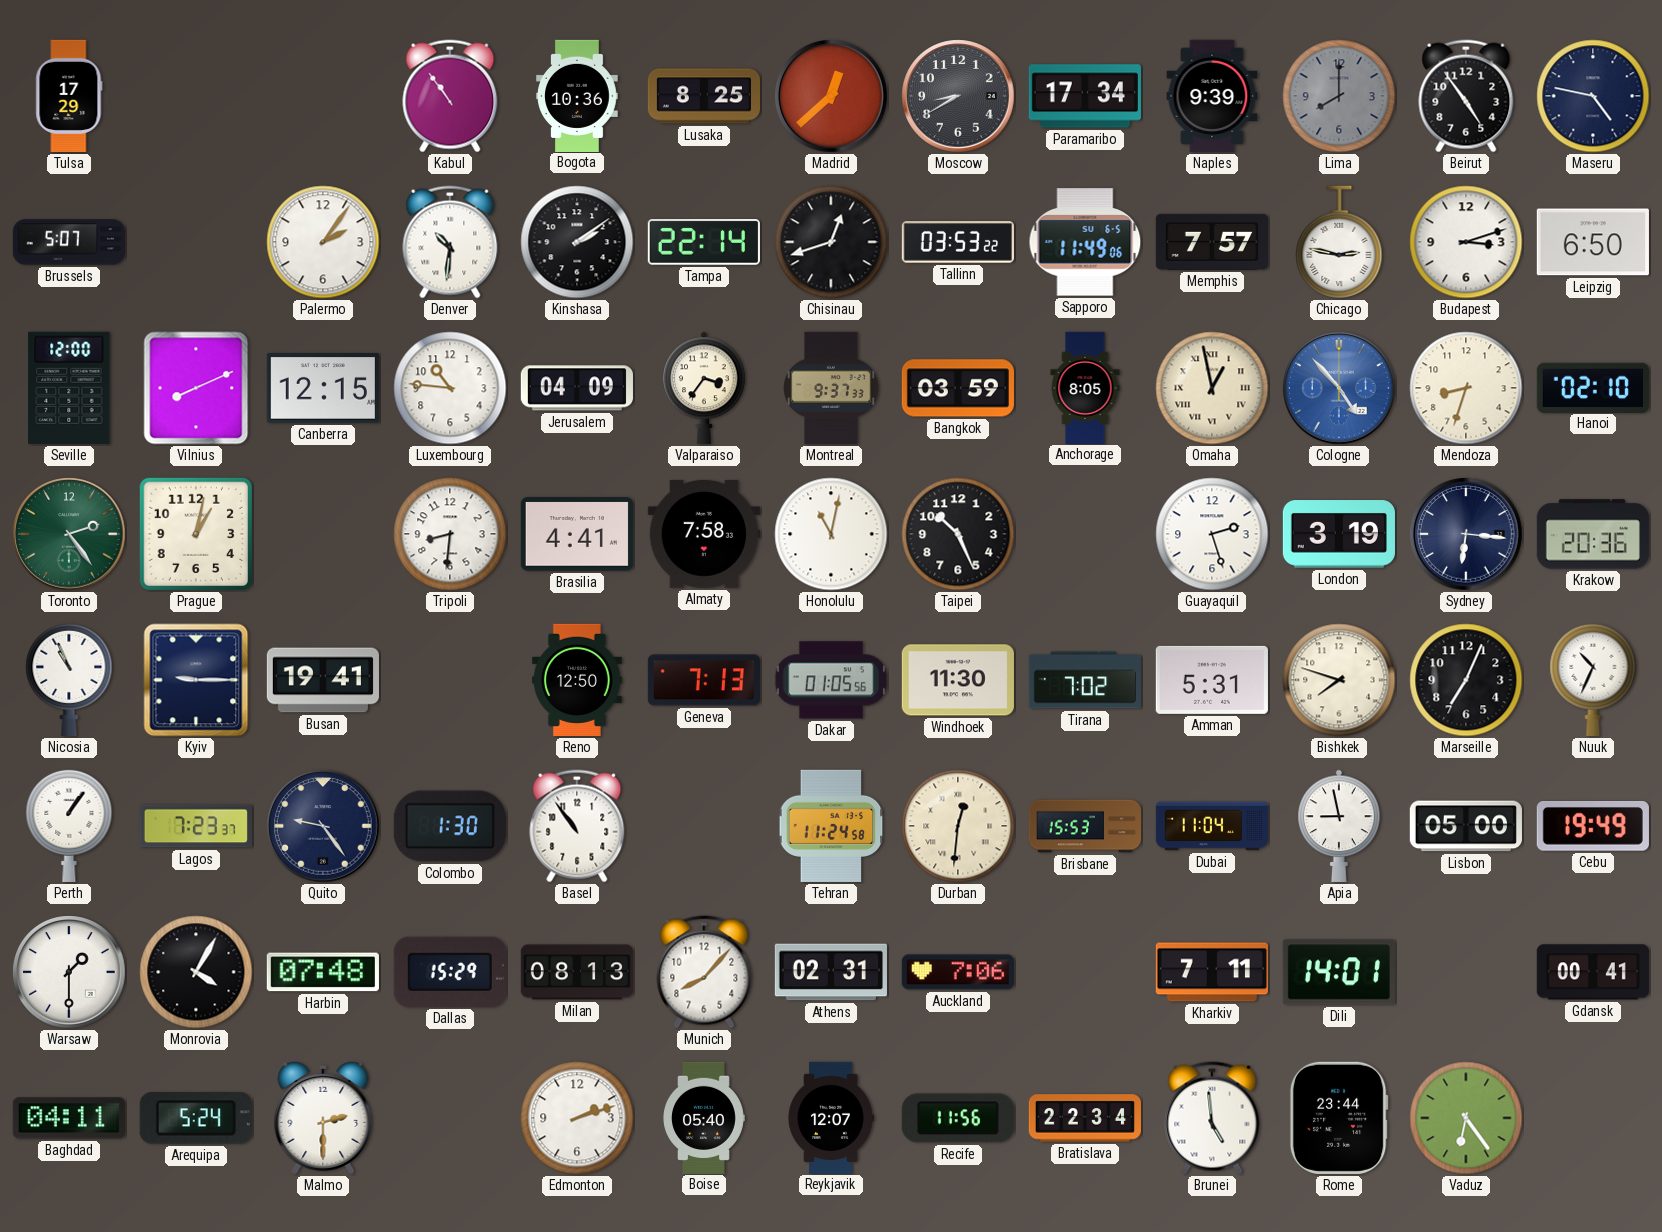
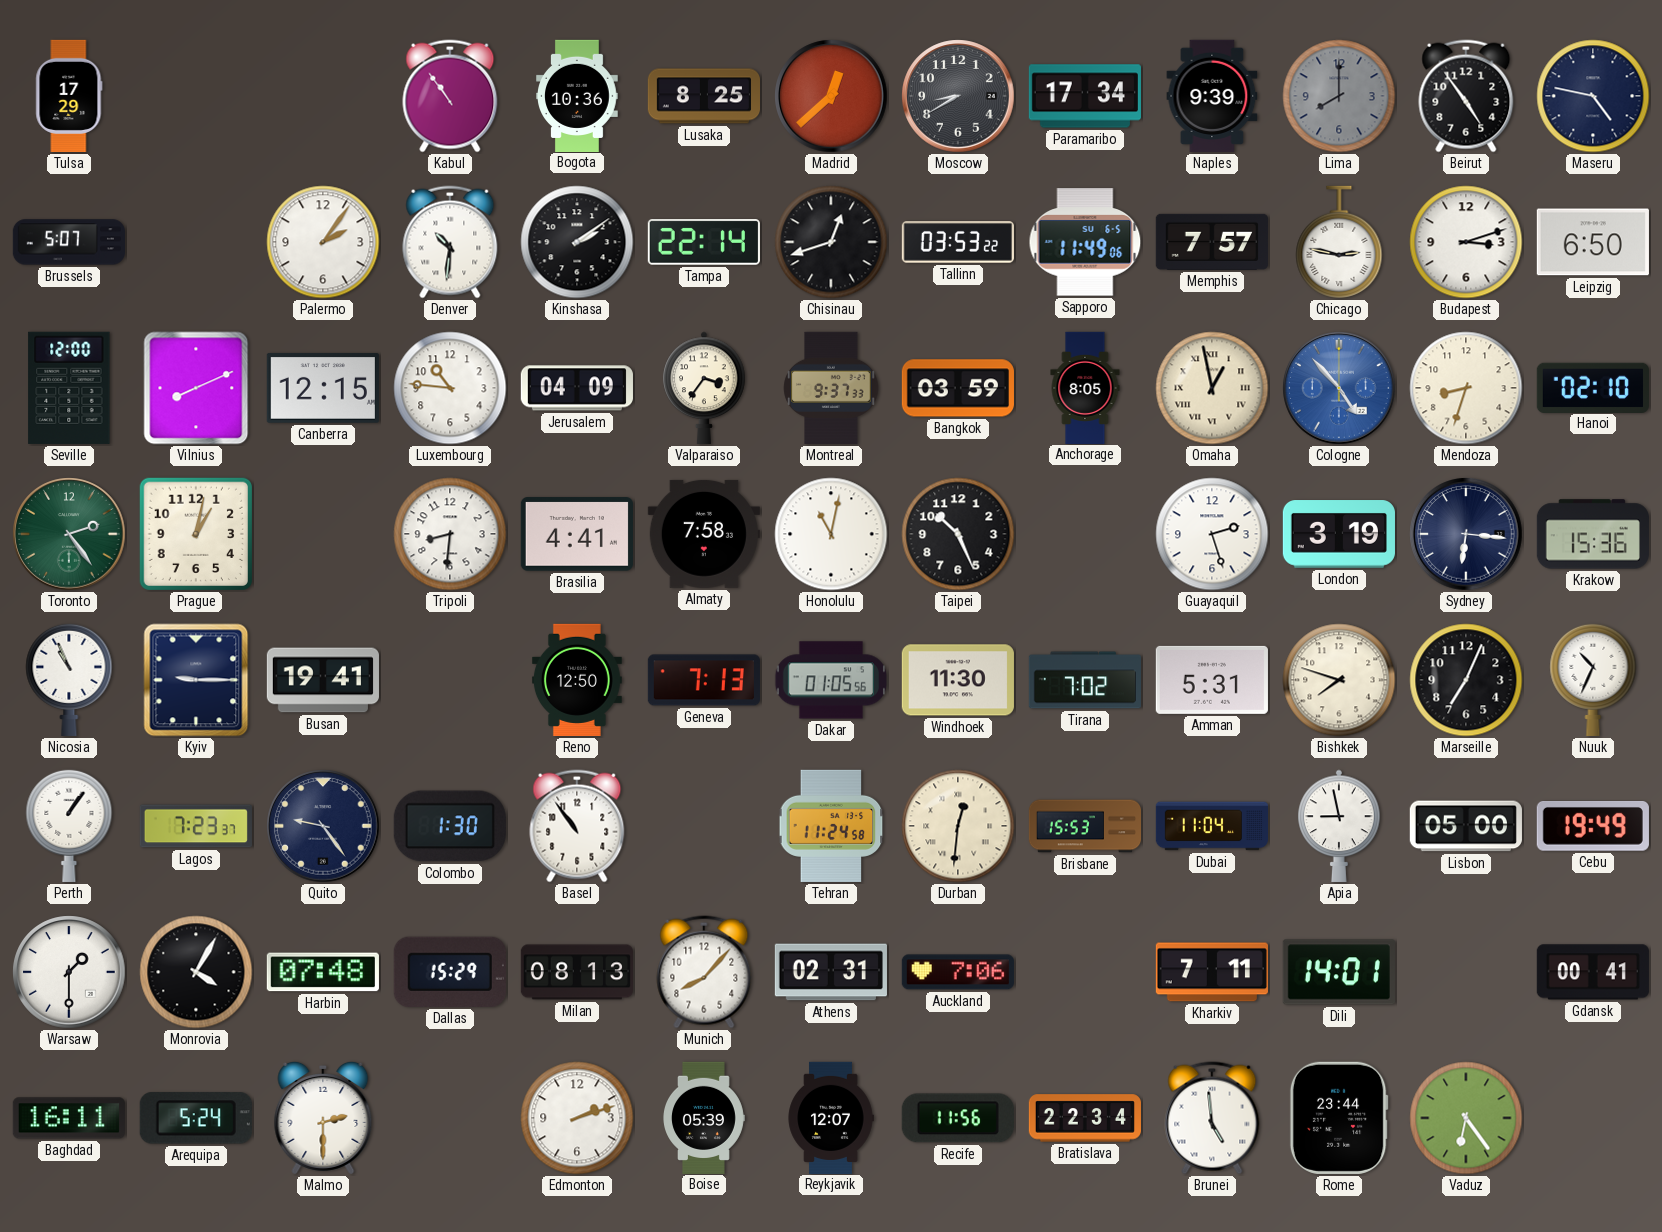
Krakow: 20:36 -> 15:36
Baghdad: 04:11 -> 16:11
Boise: 05:40 -> 05:39
